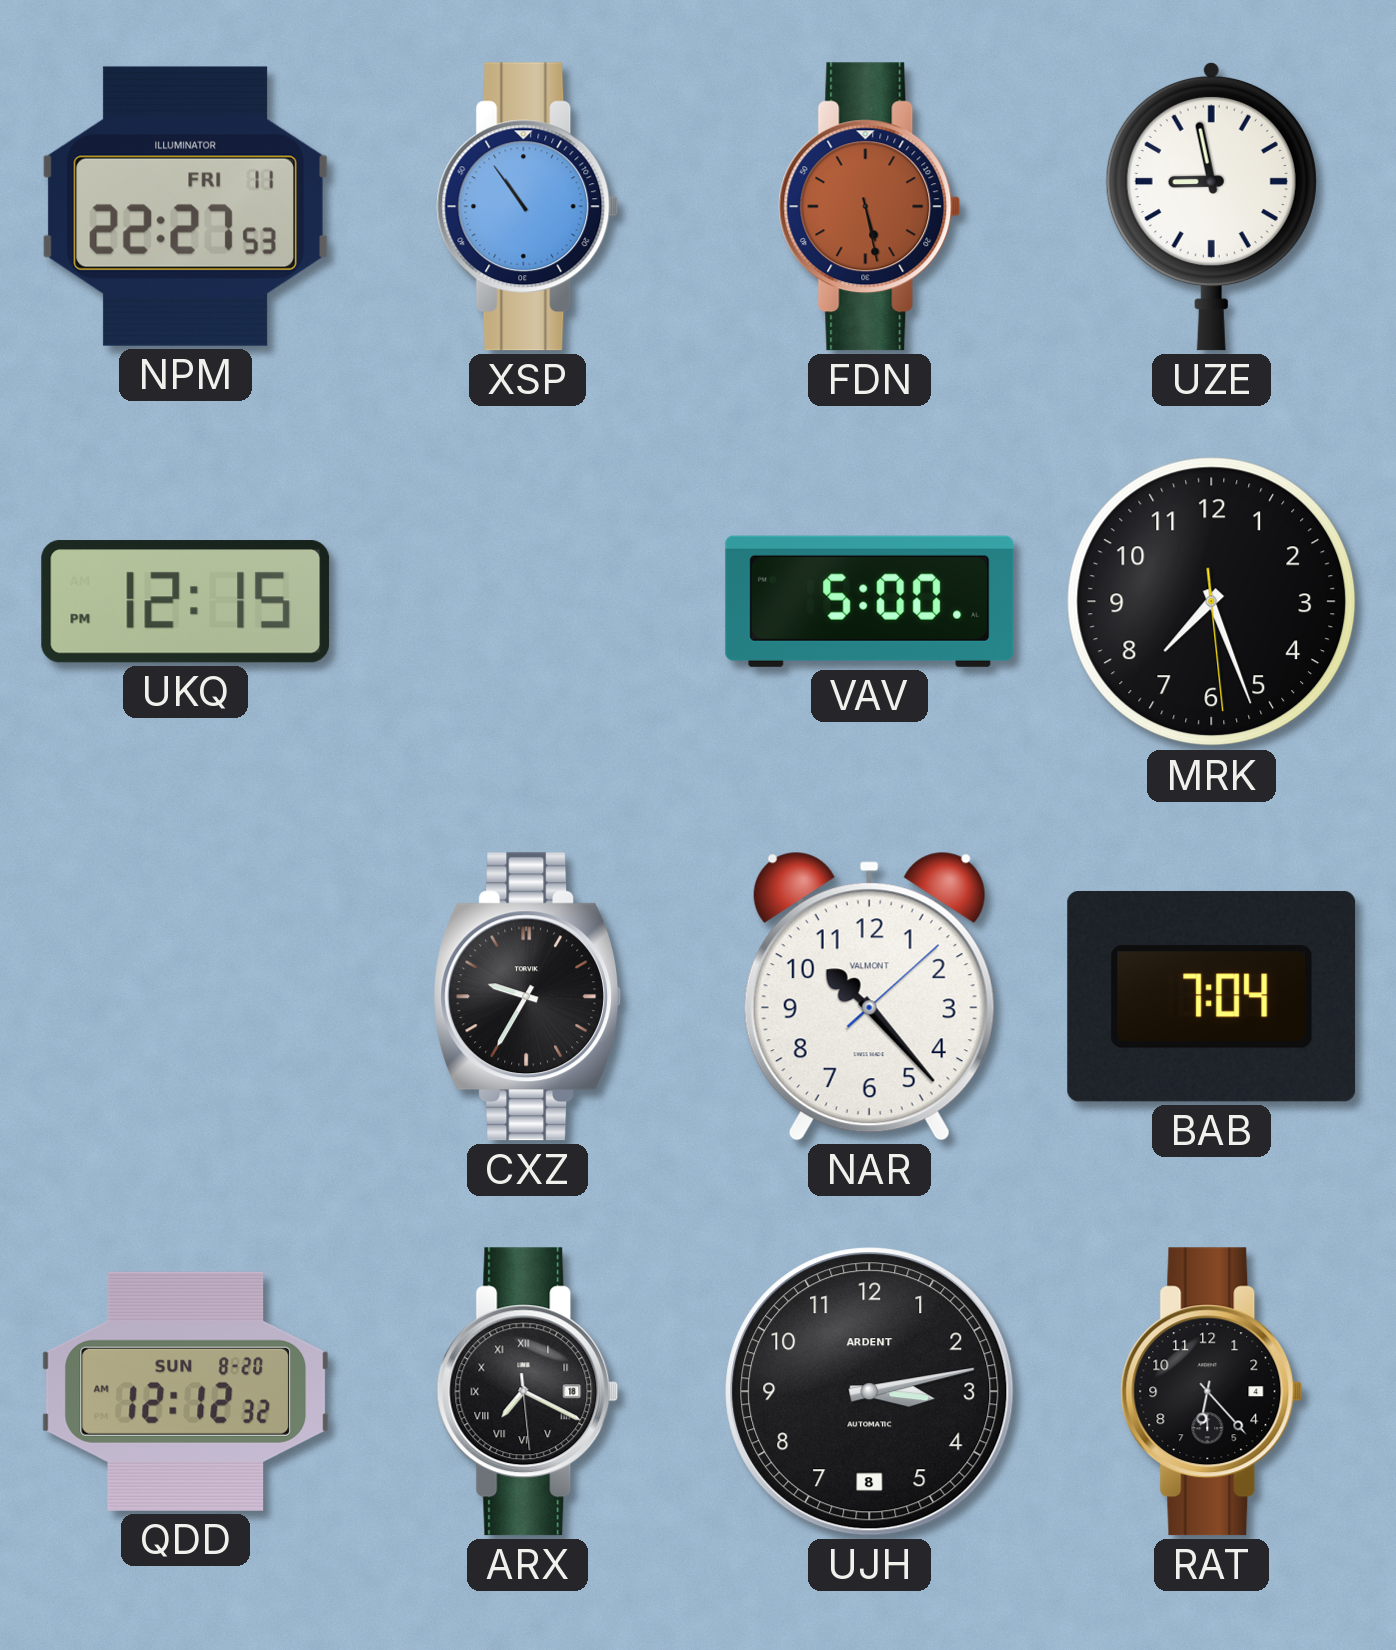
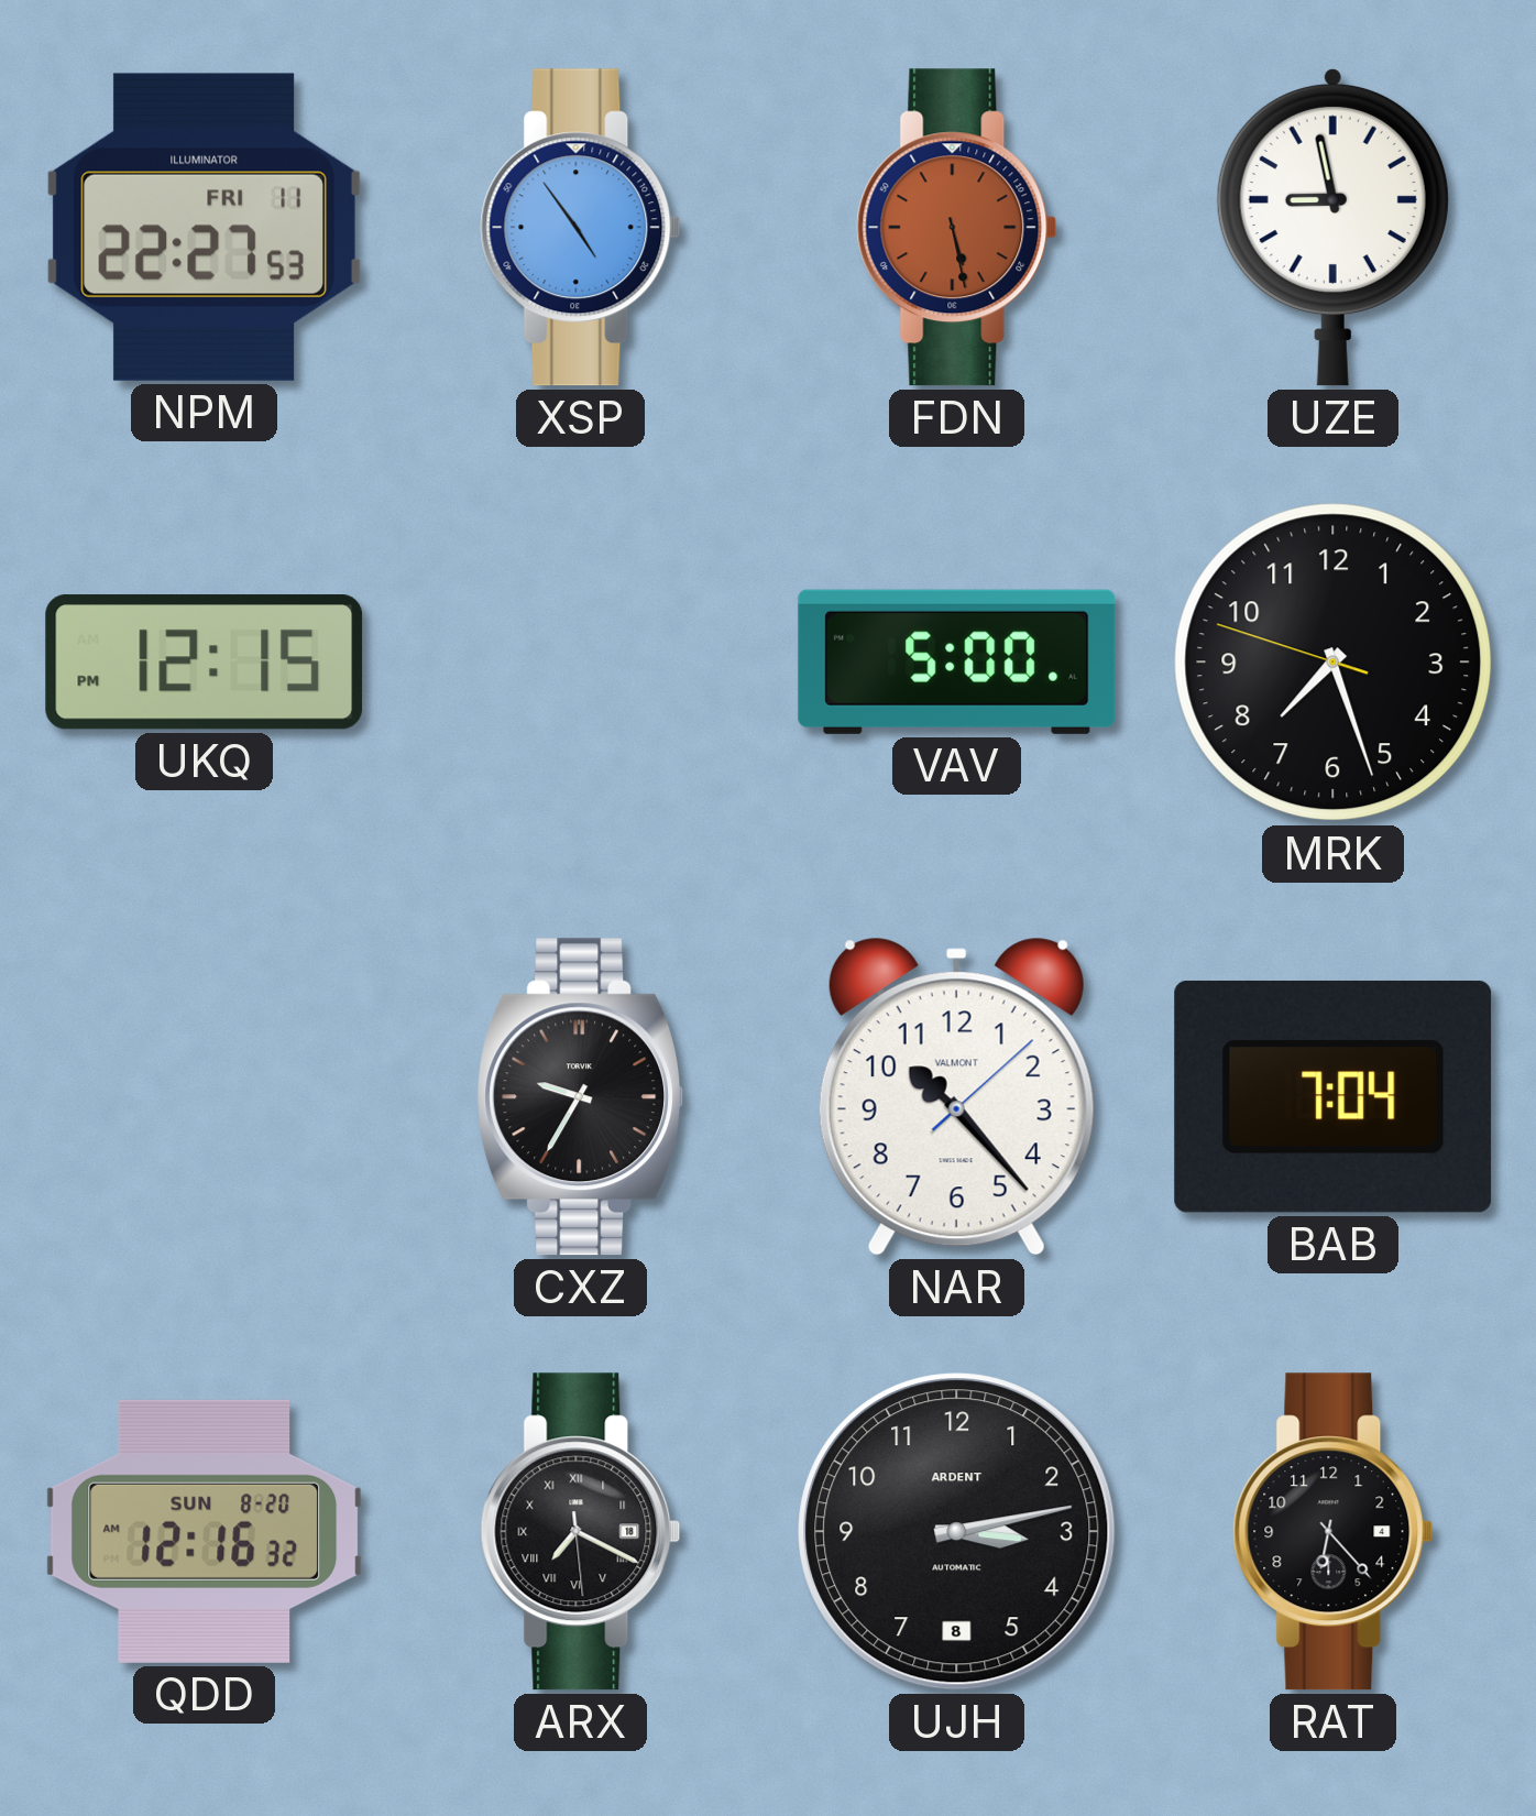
XSP: 10:54 -> 4:54
MRK: 7:26:29 -> 7:26:48
QDD: 12:12 -> 12:16
